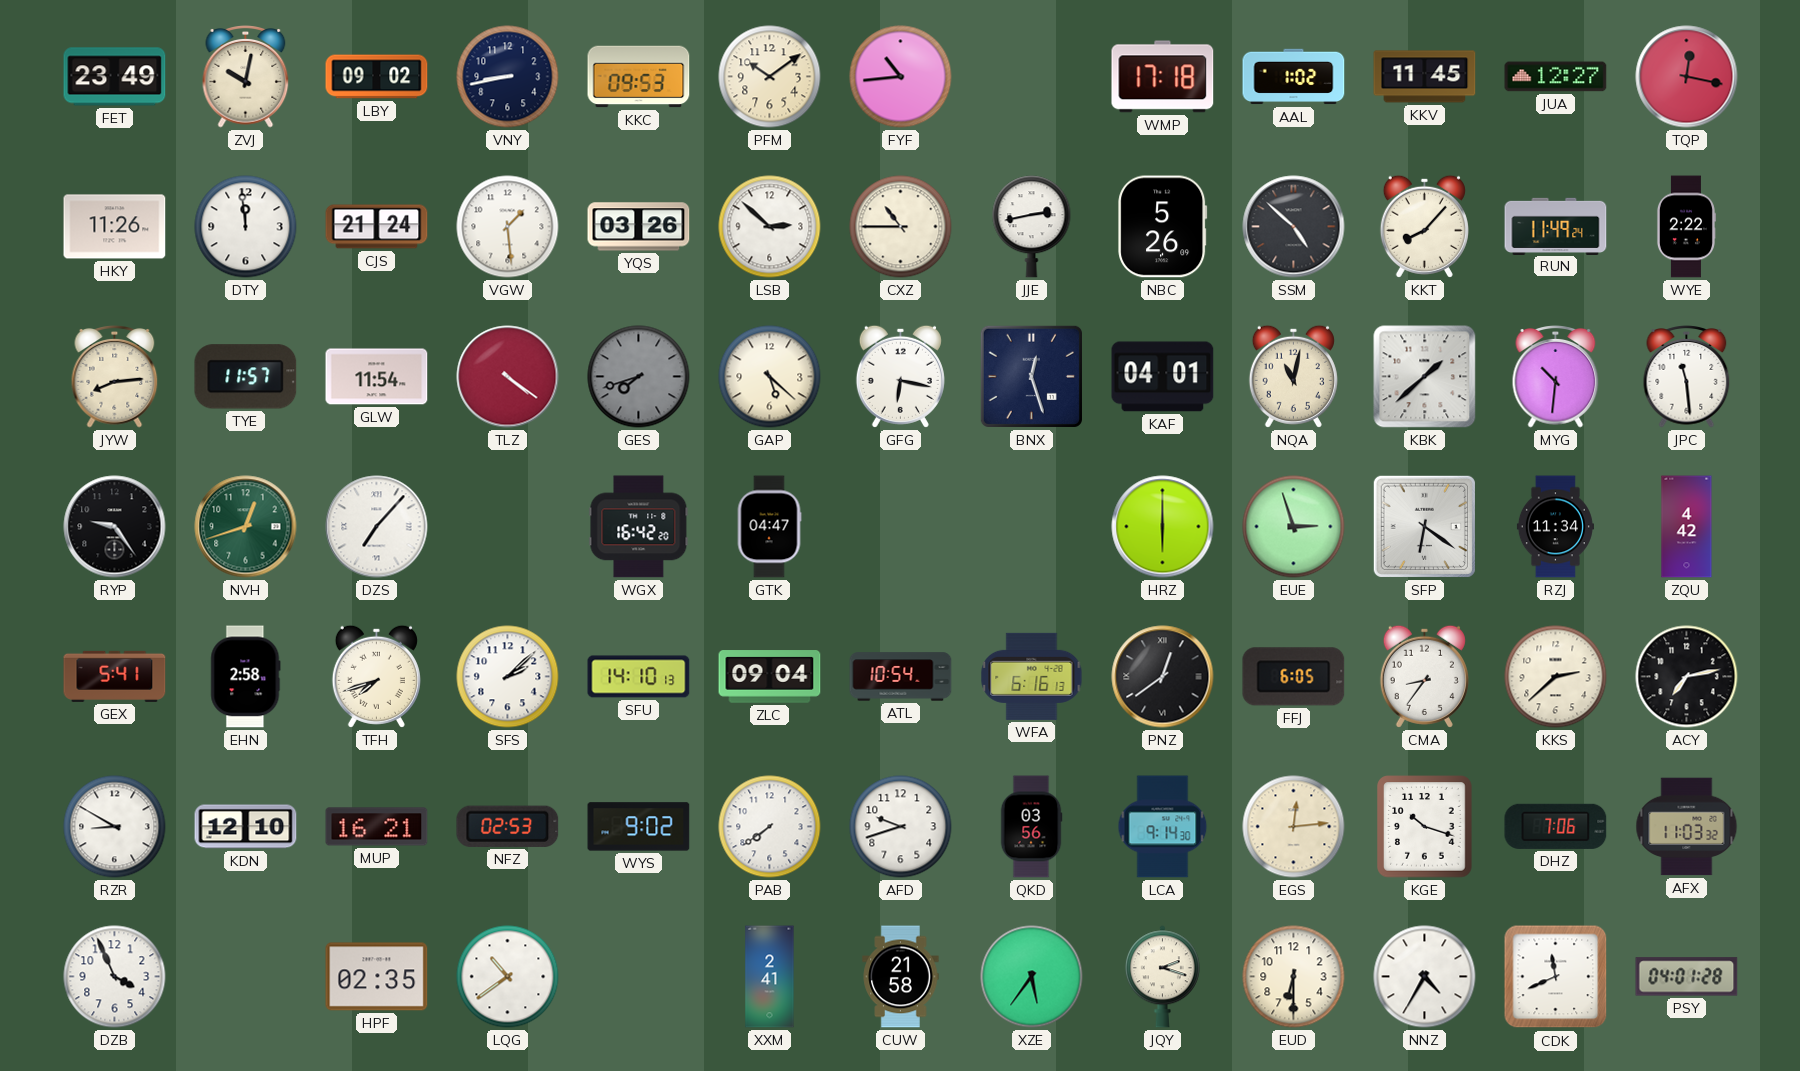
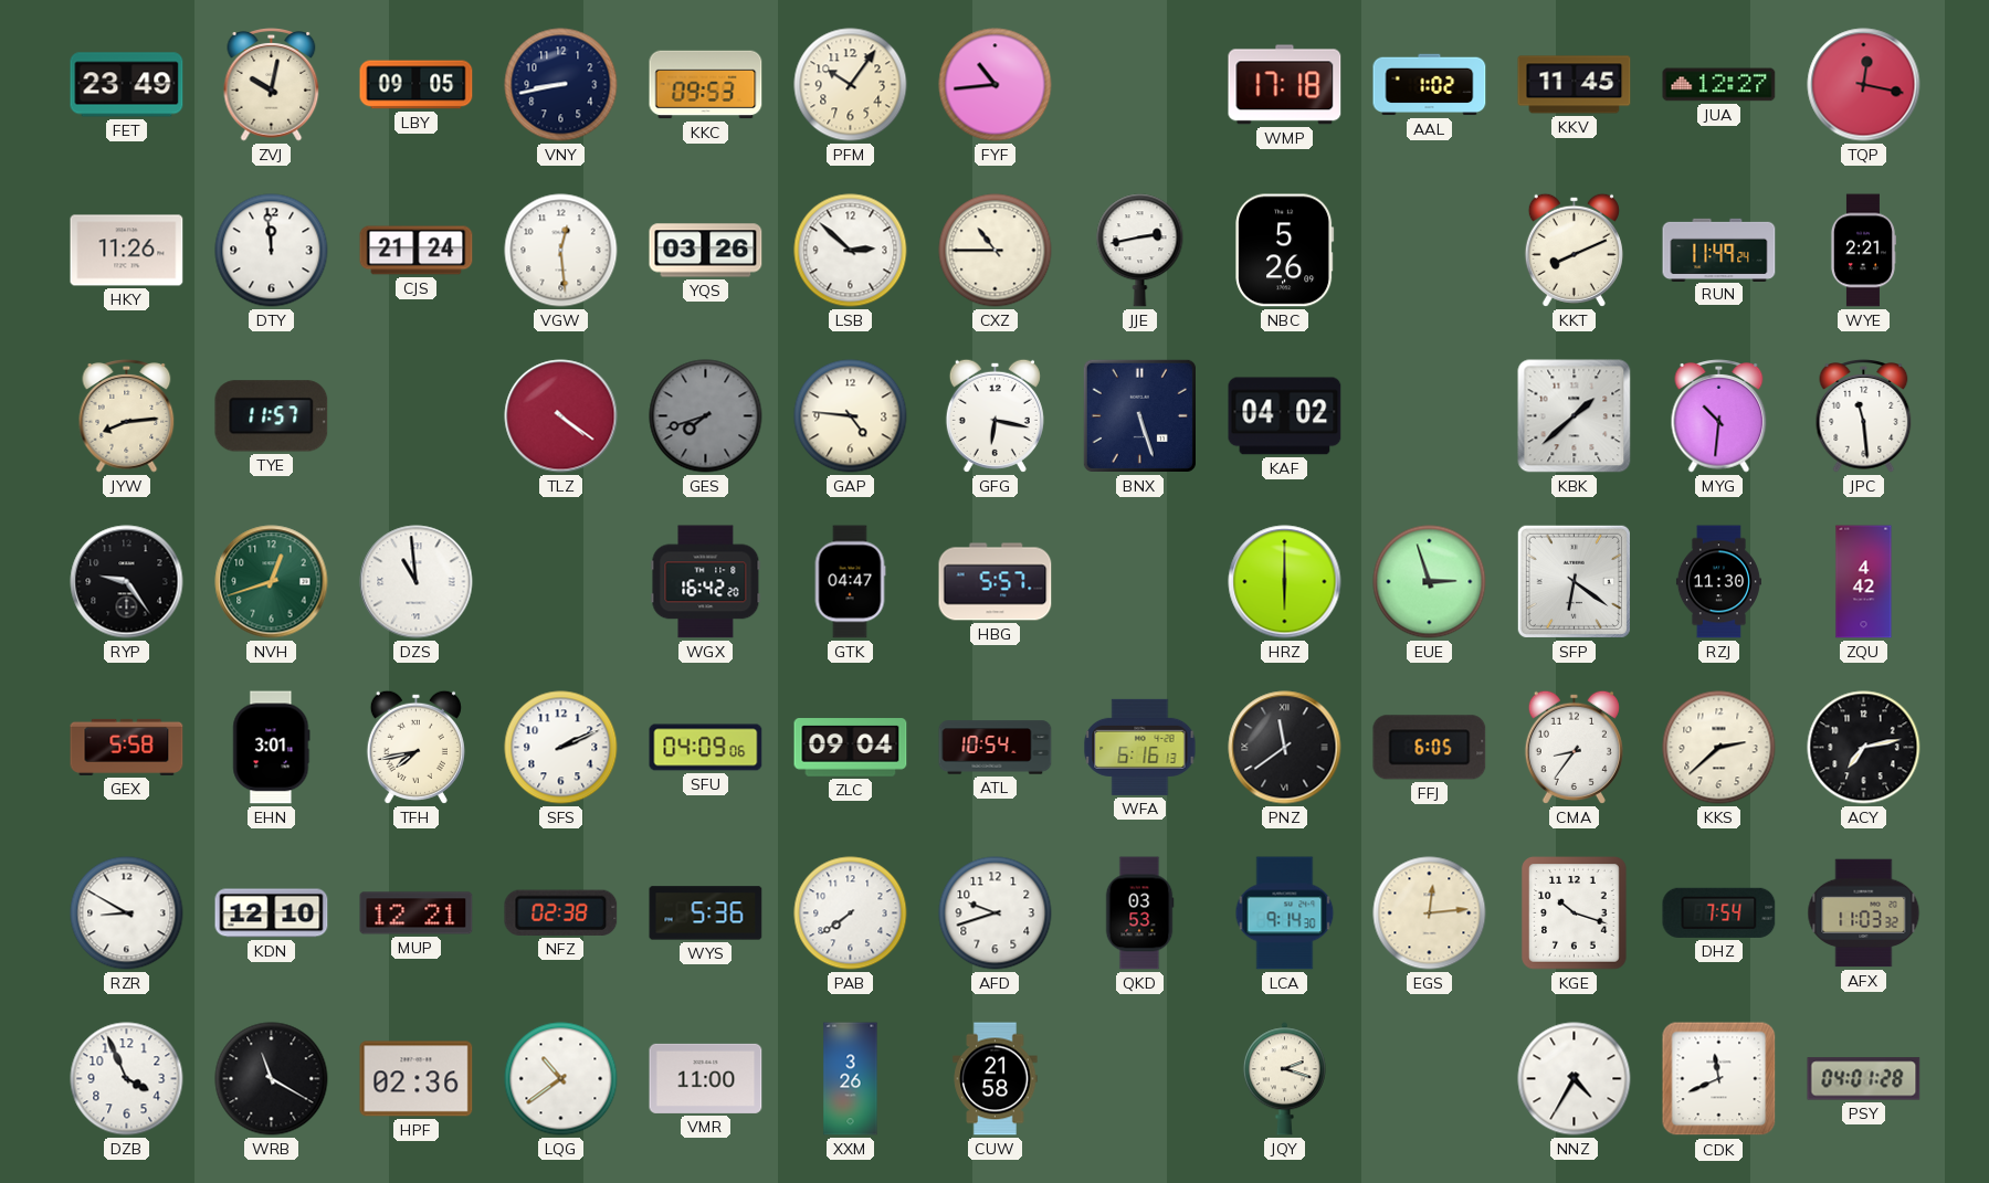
LBY: 09:02 -> 09:05
PFM: 10:09 -> 10:06
VGW: 1:29 -> 12:29
SSM: 4:52 -> none
KKT: 8:07 -> 8:11
WYE: 2:22 -> 2:21
GLW: 11:54 -> none
GAP: 5:22 -> 4:46
BNX: 12:27 -> 5:27
KAF: 04:01 -> 04:02
NQA: 11:02 -> none
DZS: 7:07 -> 10:59
HBG: none -> 5:57
RZJ: 11:34 -> 11:30
GEX: 5:41 -> 5:58
EHN: 2:58 -> 3:01
TFH: 7:42 -> 7:43
SFS: 2:08 -> 2:11
SFU: 14:10 -> 04:09
PNZ: 12:39 -> 11:39
MUP: 16:21 -> 12:21
NFZ: 02:53 -> 02:38
WYS: 9:02 -> 5:36
QKD: 03:56 -> 03:53
DHZ: 7:06 -> 7:54
WRB: none -> 11:20
HPF: 02:35 -> 02:36
VMR: none -> 11:00
XXM: 2:41 -> 3:26
XZE: 5:36 -> none
EUD: 6:30 -> none
